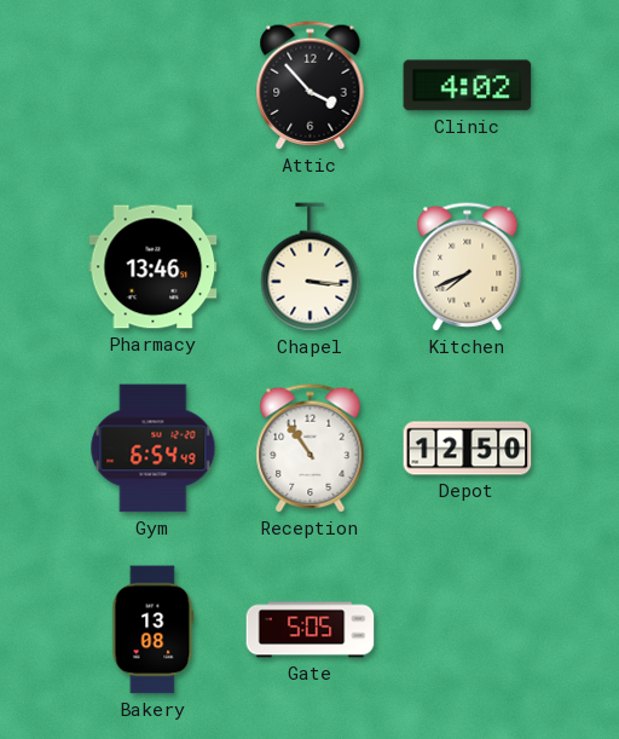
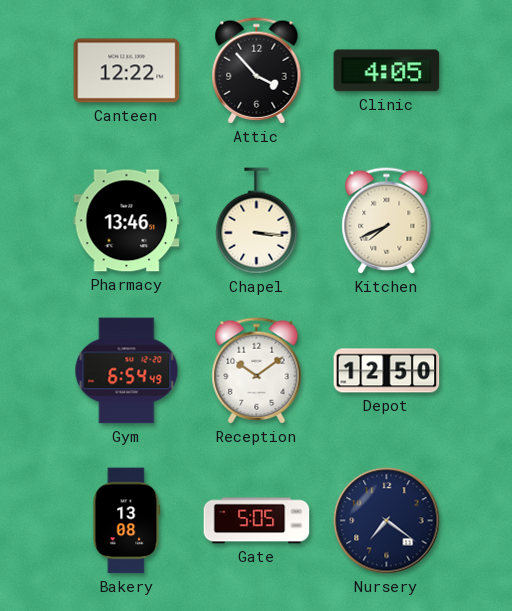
Canteen: none -> 12:22
Clinic: 4:02 -> 4:05
Reception: 10:54 -> 10:09
Nursery: none -> 7:21
